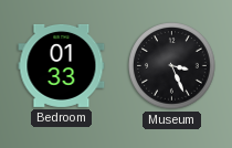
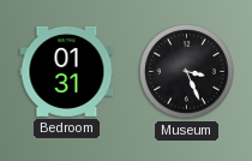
Bedroom: 01:33 -> 01:31
